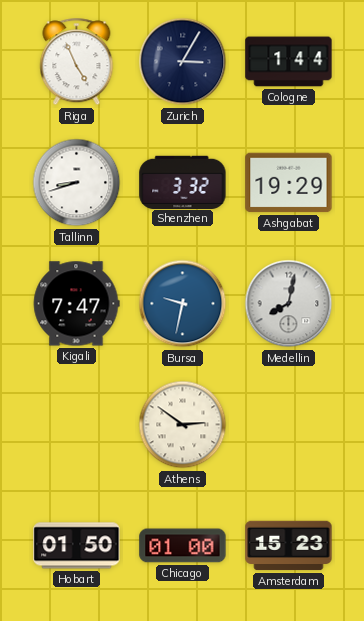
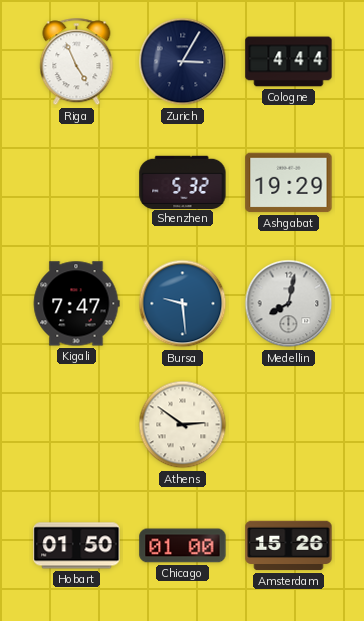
Cologne: 1:44 -> 4:44
Tallinn: 8:42 -> none
Shenzhen: 3:32 -> 5:32
Bursa: 9:32 -> 9:29
Amsterdam: 15:23 -> 15:26
